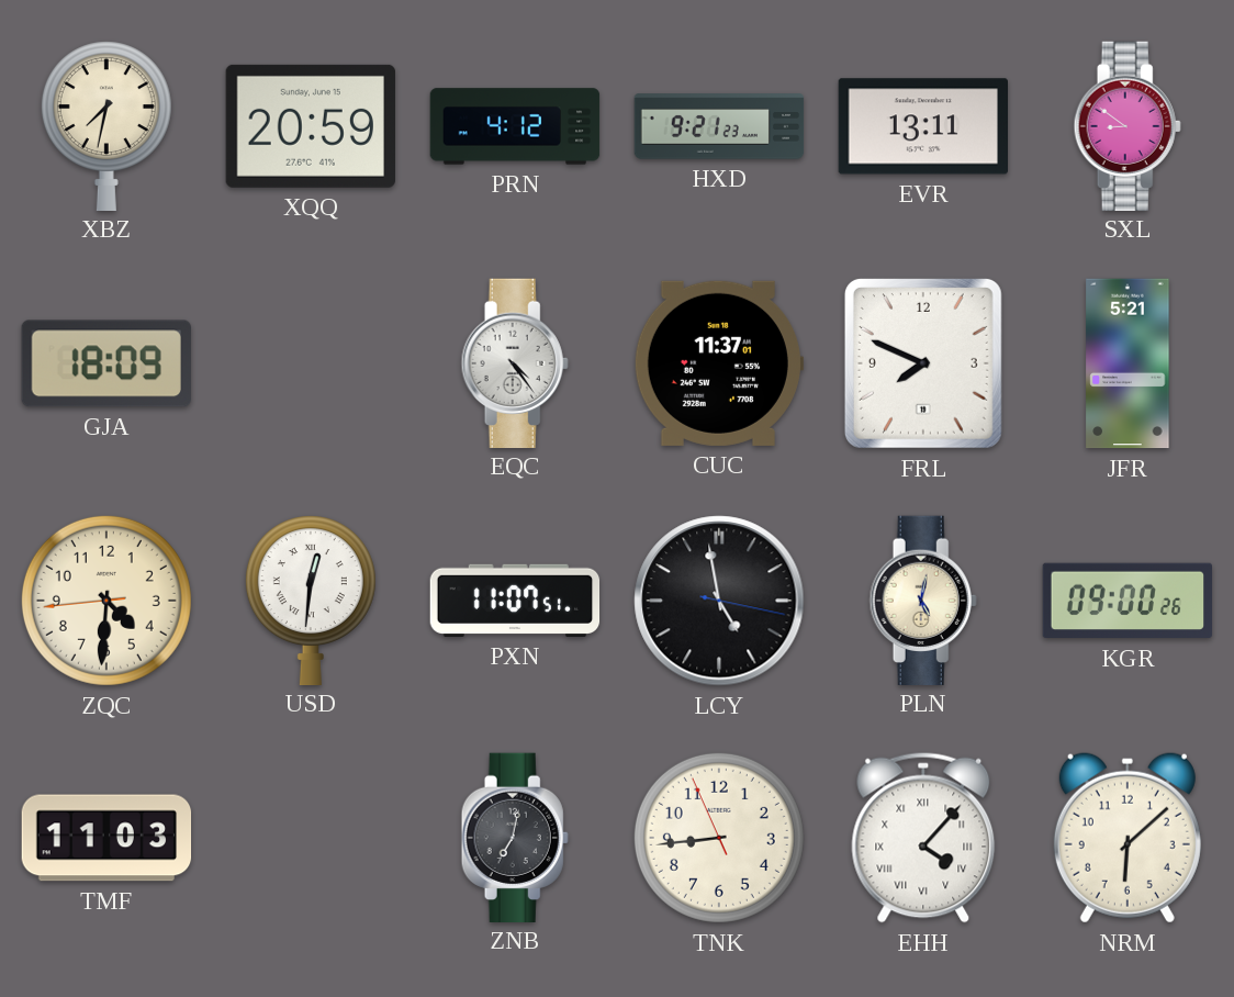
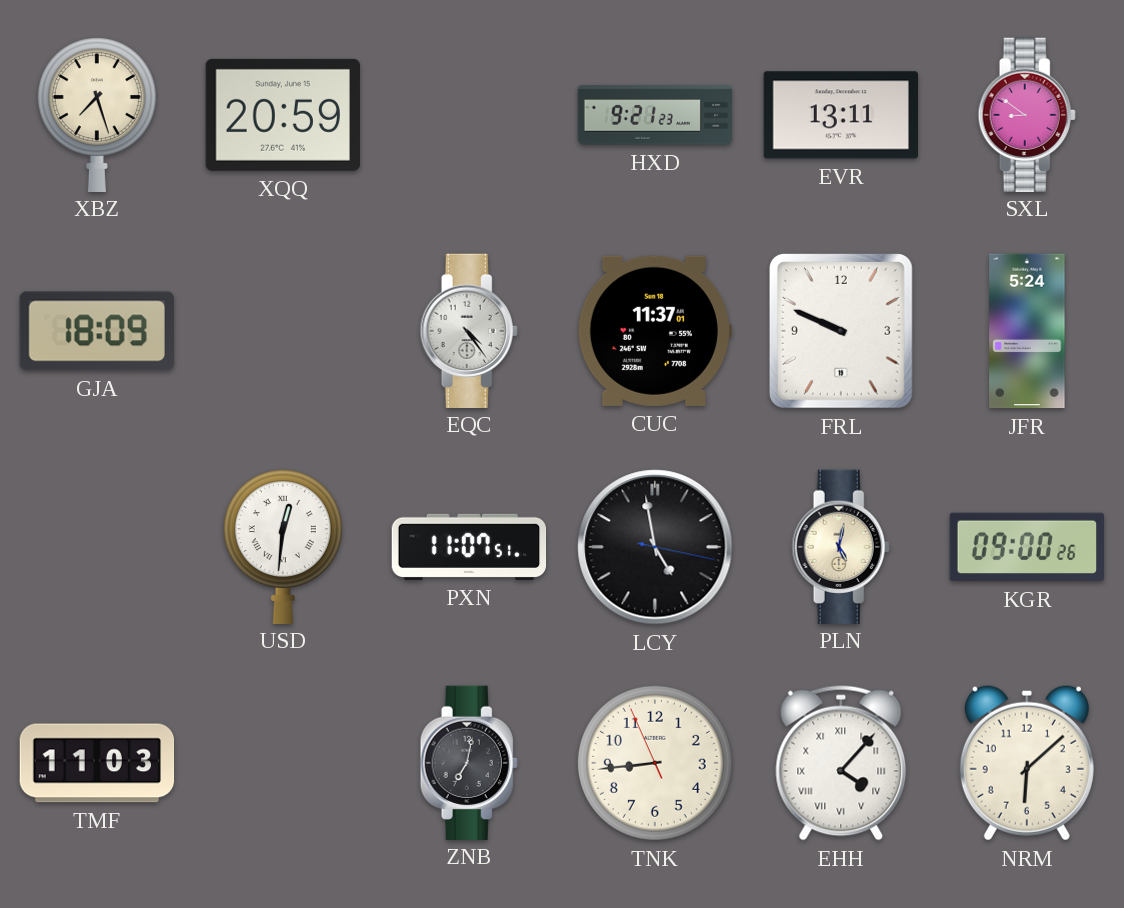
XBZ: 7:32 -> 7:27
PRN: 4:12 -> none
FRL: 7:49 -> 9:49
JFR: 5:21 -> 5:24
ZQC: 4:30 -> none
